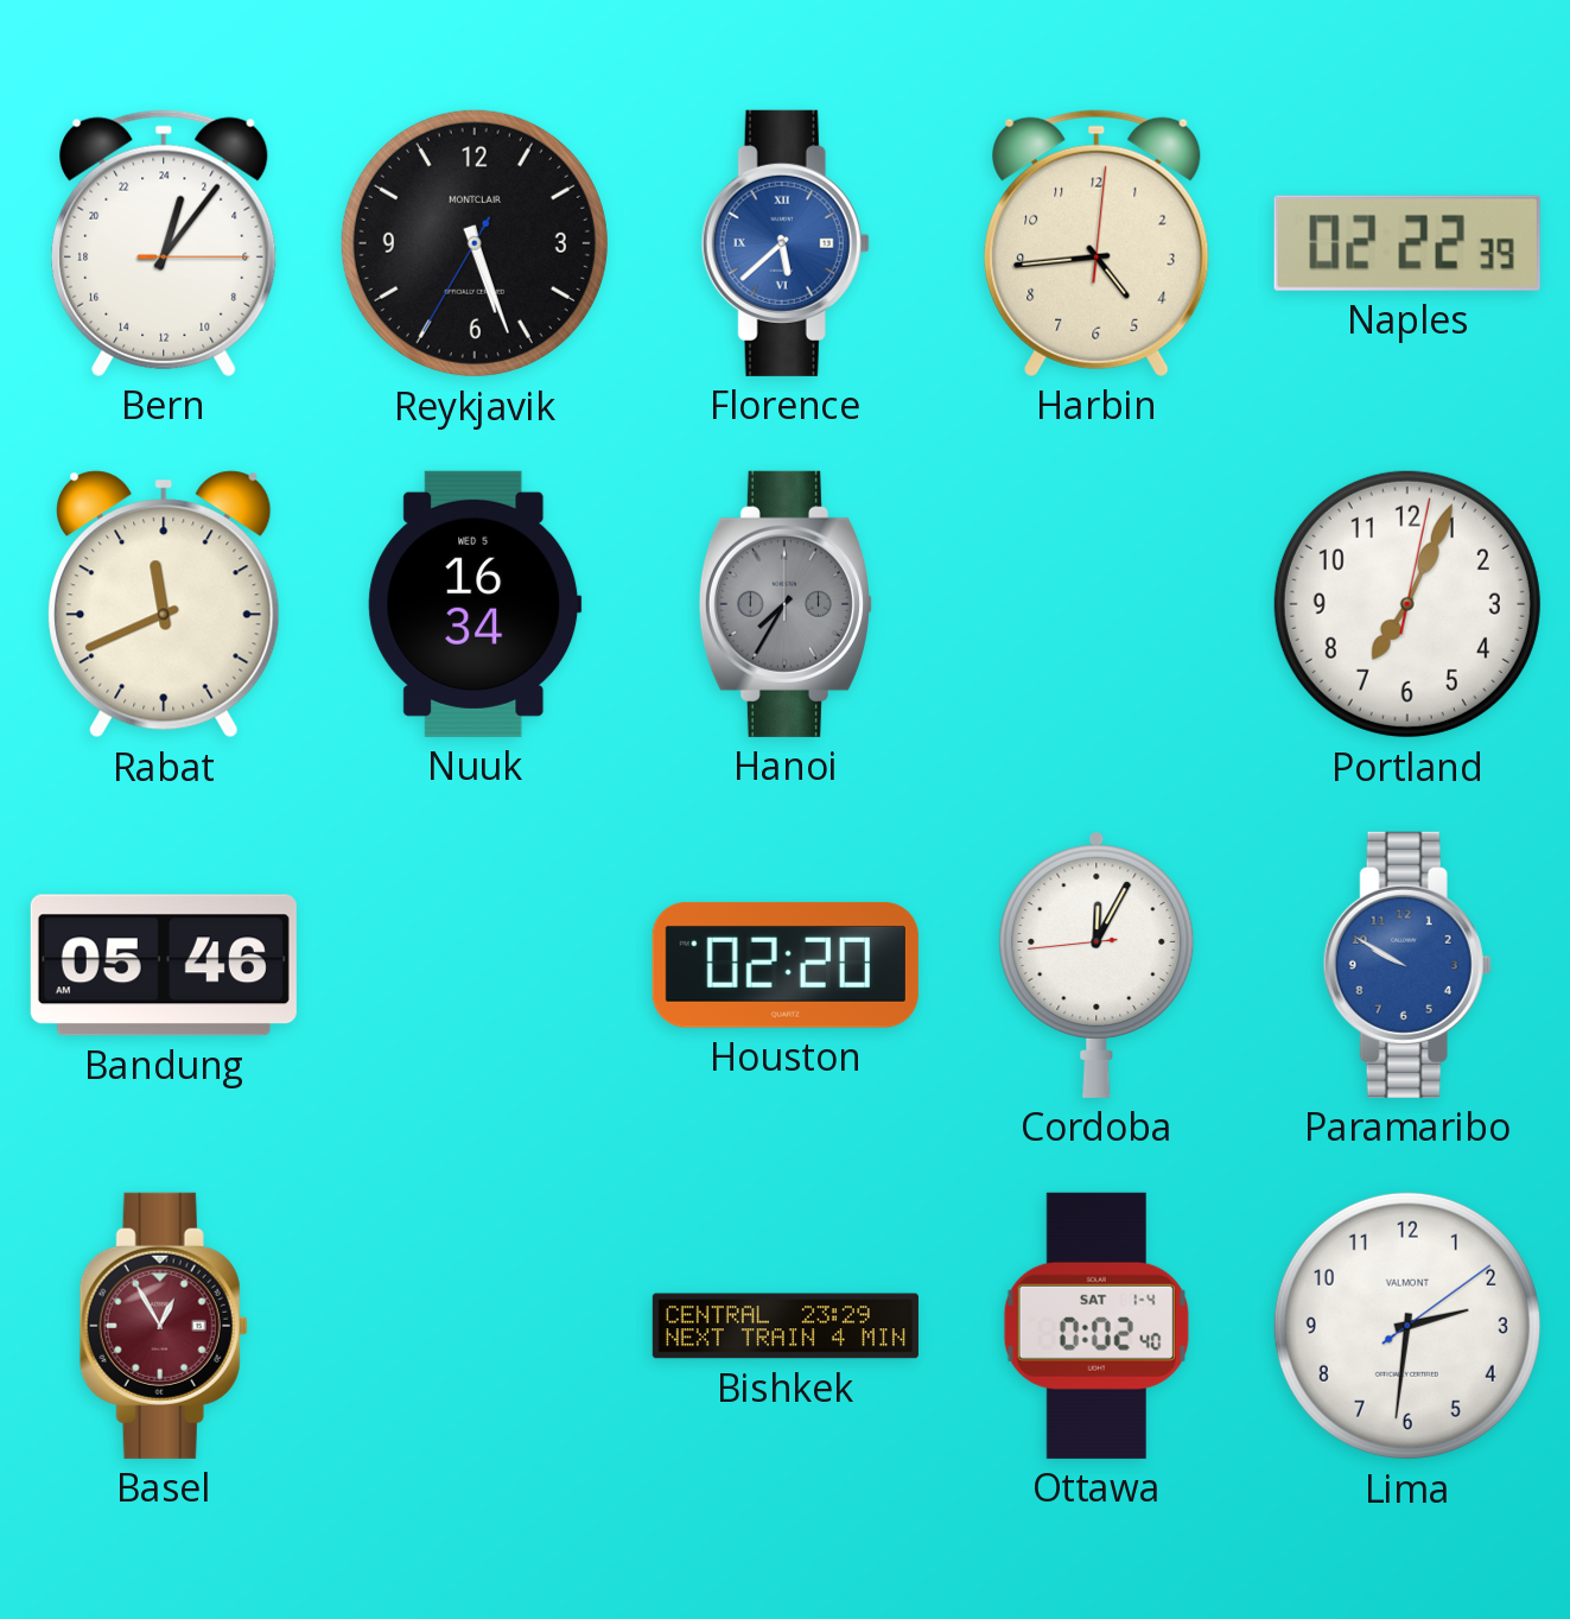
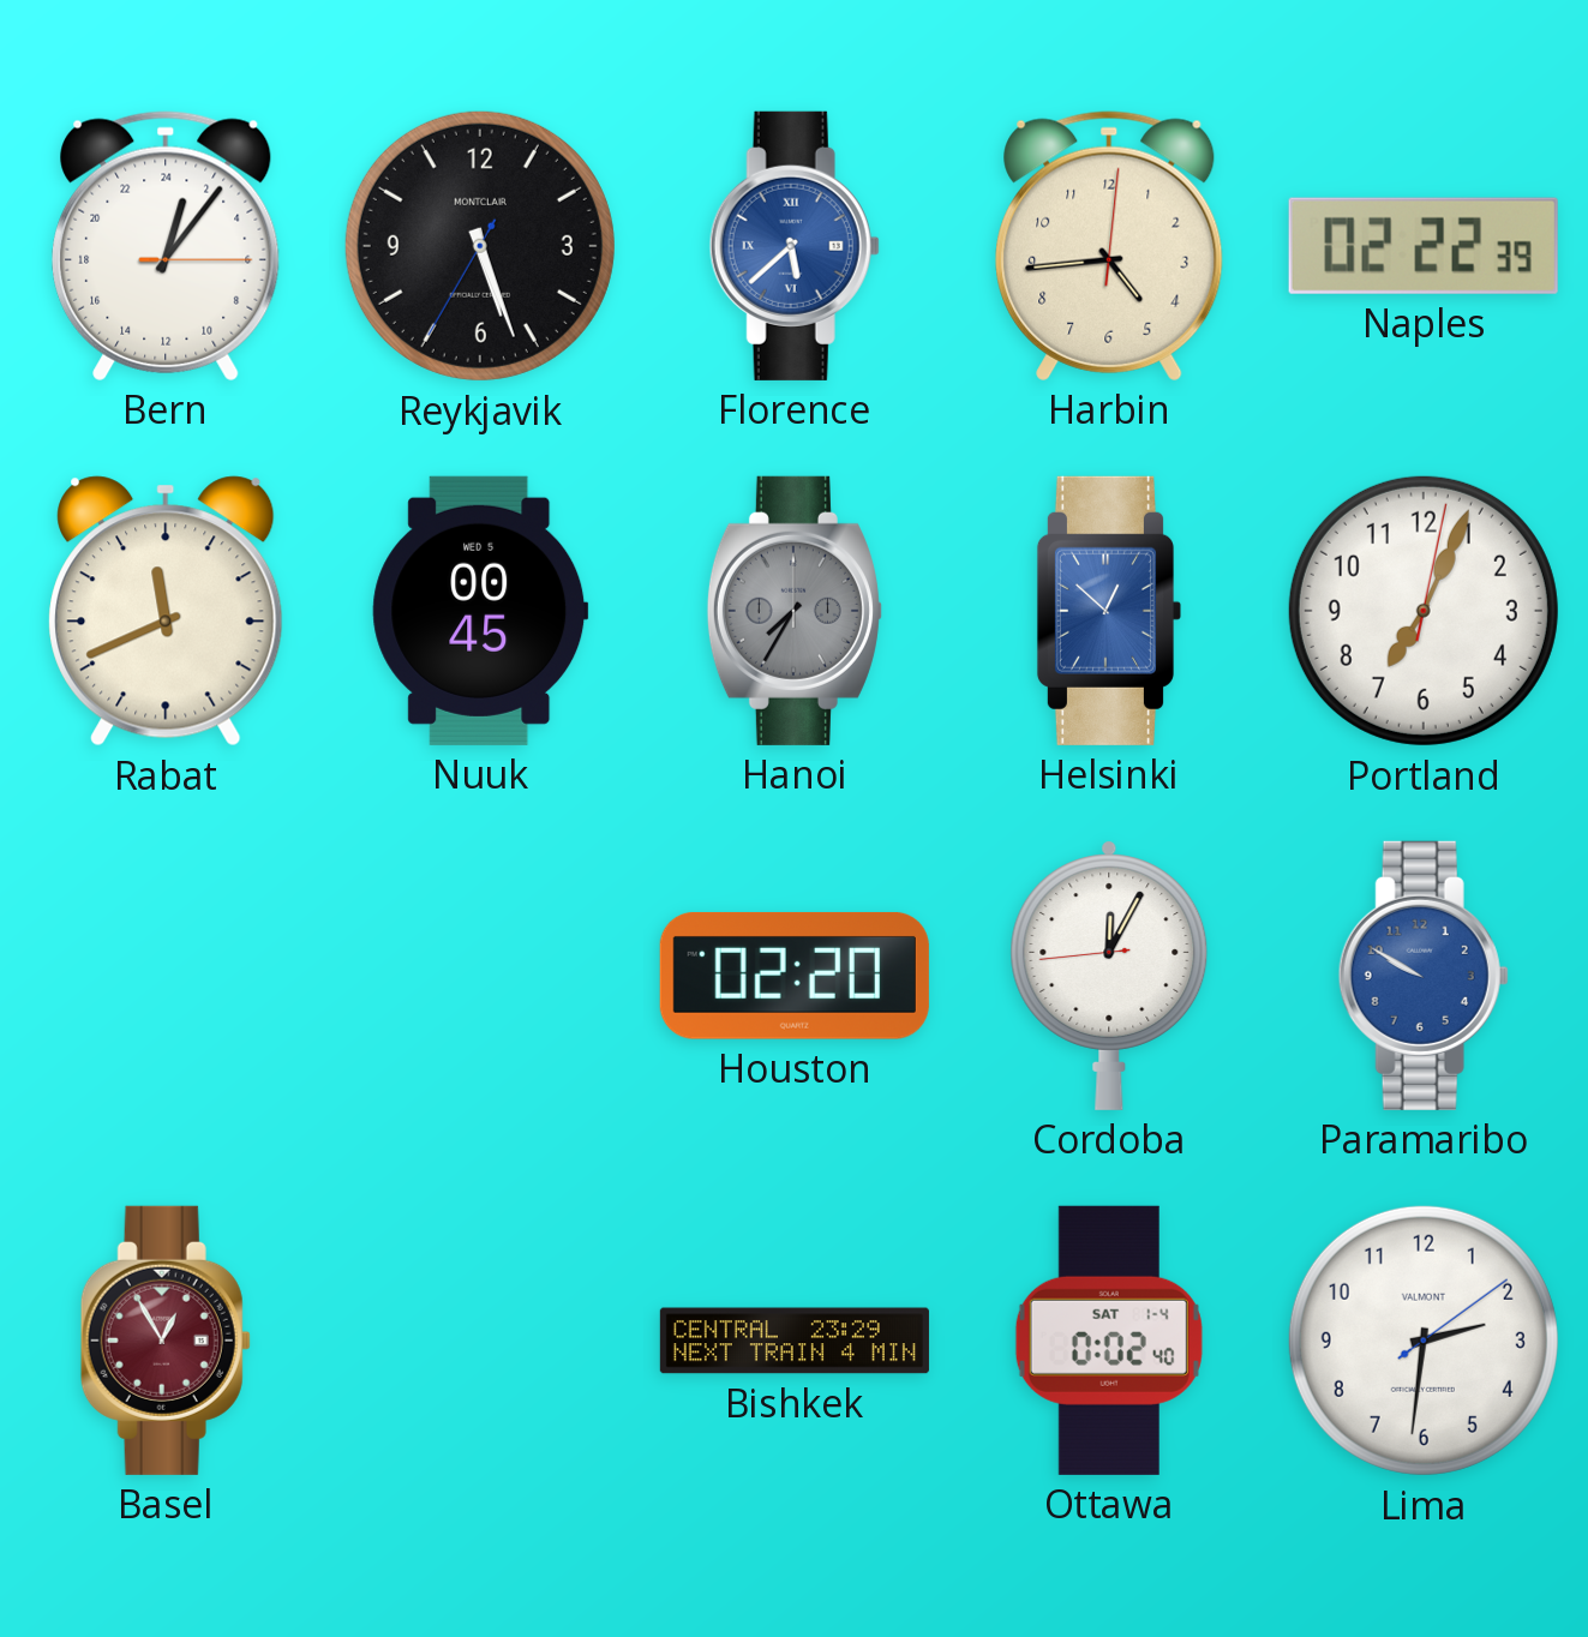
Nuuk: 16:34 -> 00:45
Helsinki: none -> 12:52
Bandung: 05:46 -> none
